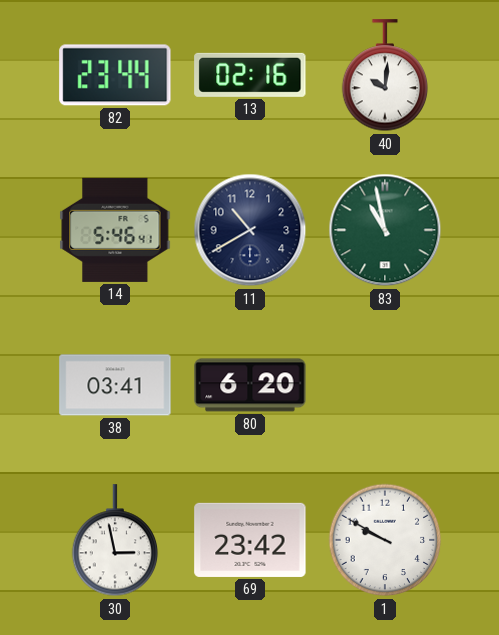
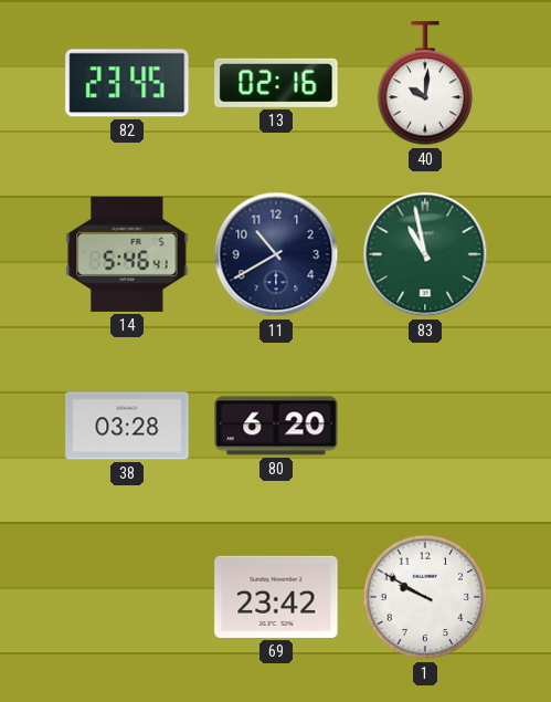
82: 23:44 -> 23:45
38: 03:41 -> 03:28
30: 2:58 -> none
